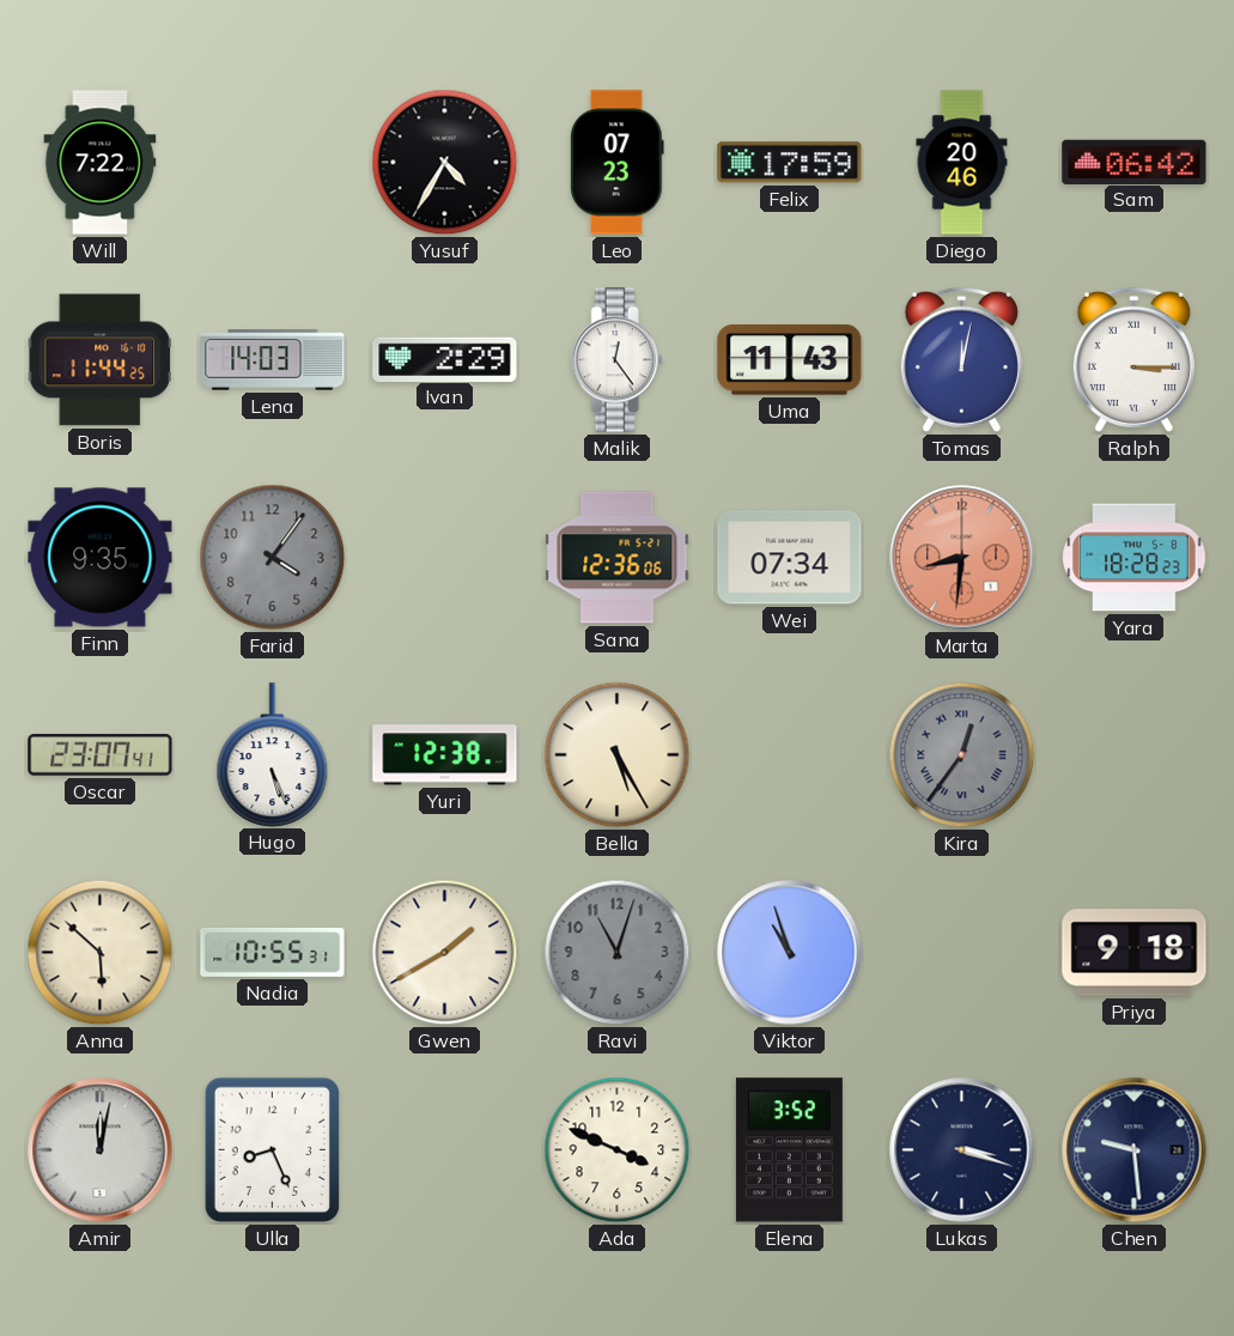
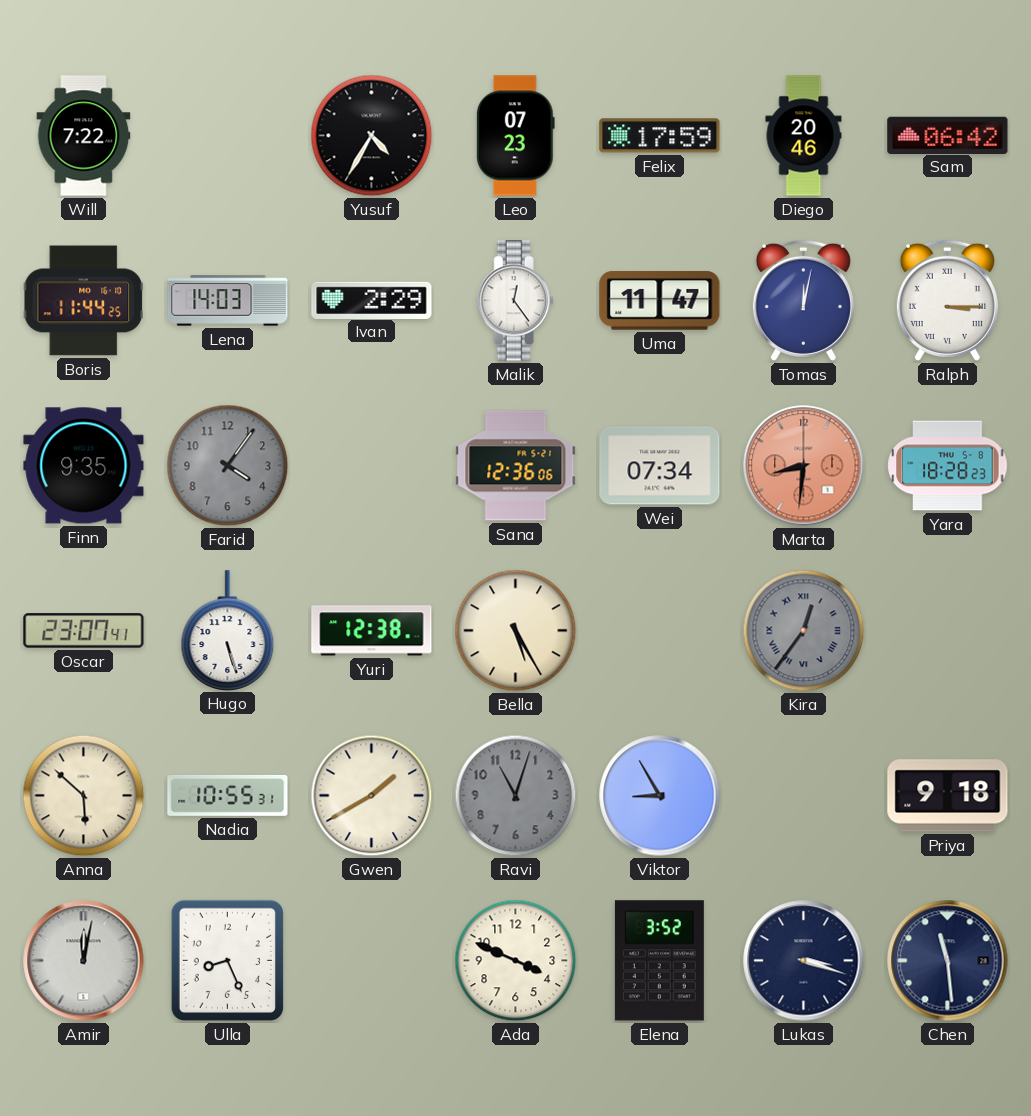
Uma: 11:43 -> 11:47
Hugo: 5:26 -> 5:27
Viktor: 10:57 -> 8:55
Chen: 9:29 -> 11:29
